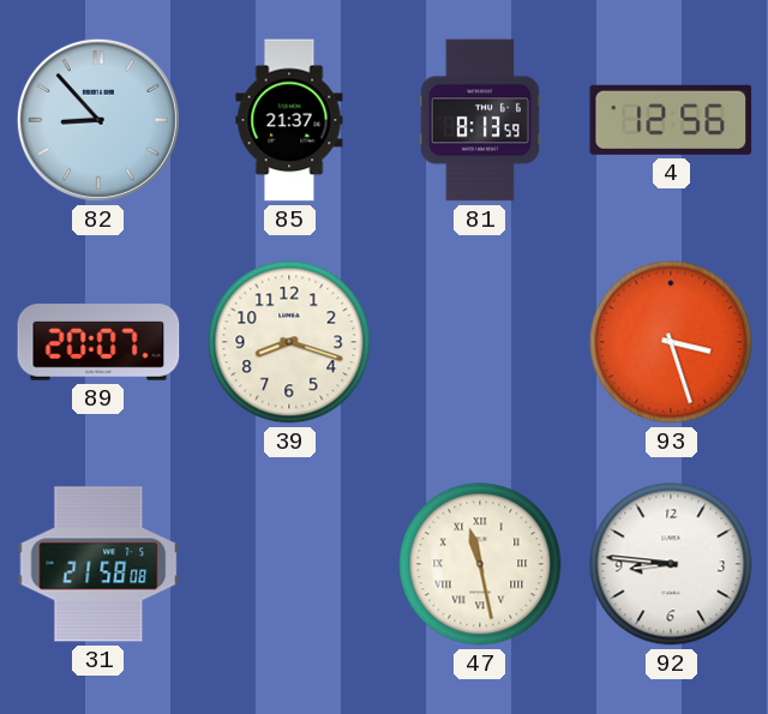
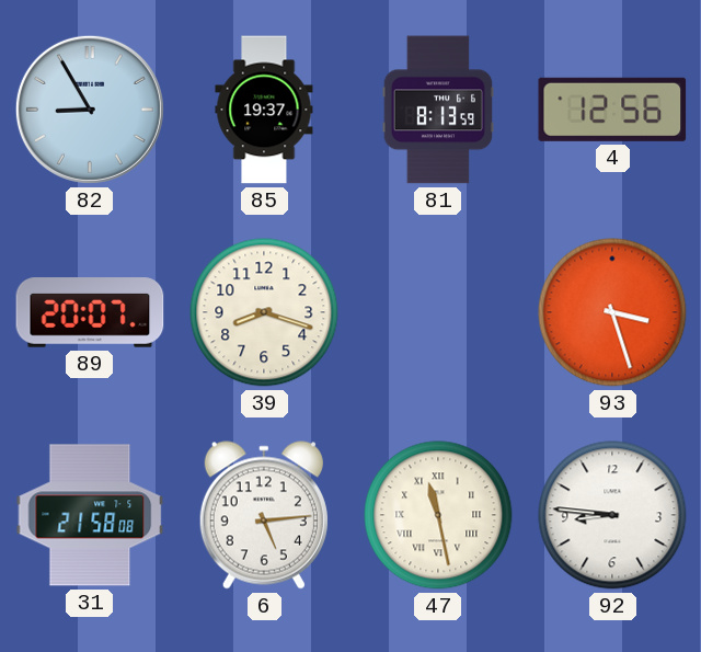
82: 8:53 -> 8:55
85: 21:37 -> 19:37
6: none -> 5:14
